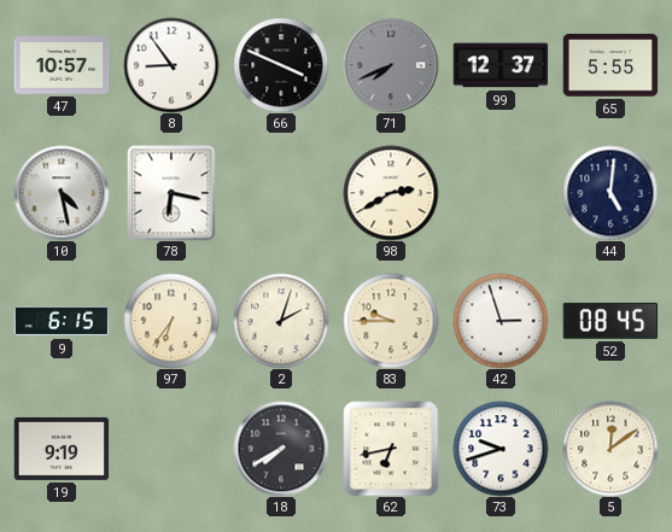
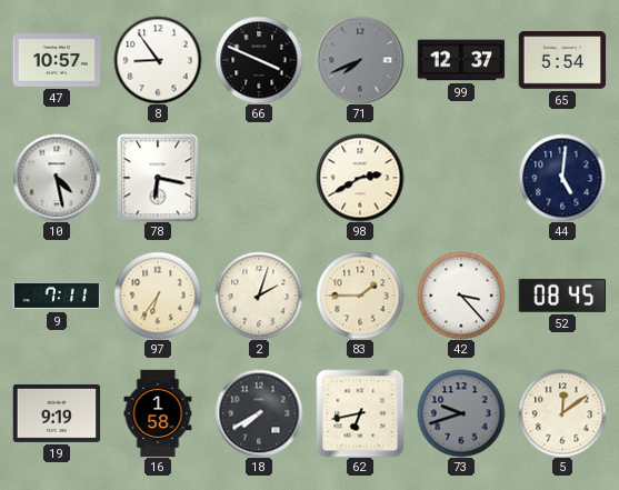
65: 5:55 -> 5:54
9: 6:15 -> 7:11
83: 9:45 -> 1:45
42: 2:57 -> 3:23
16: none -> 1:58
73 dial: white -> grey
